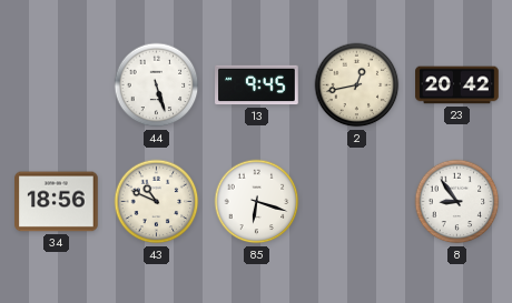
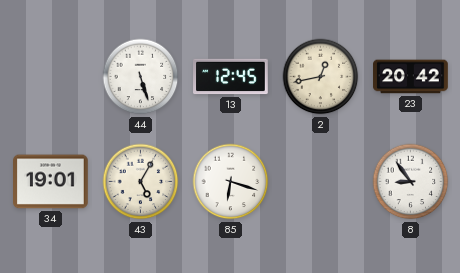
13: 9:45 -> 12:45
34: 18:56 -> 19:01
43: 10:49 -> 5:05
